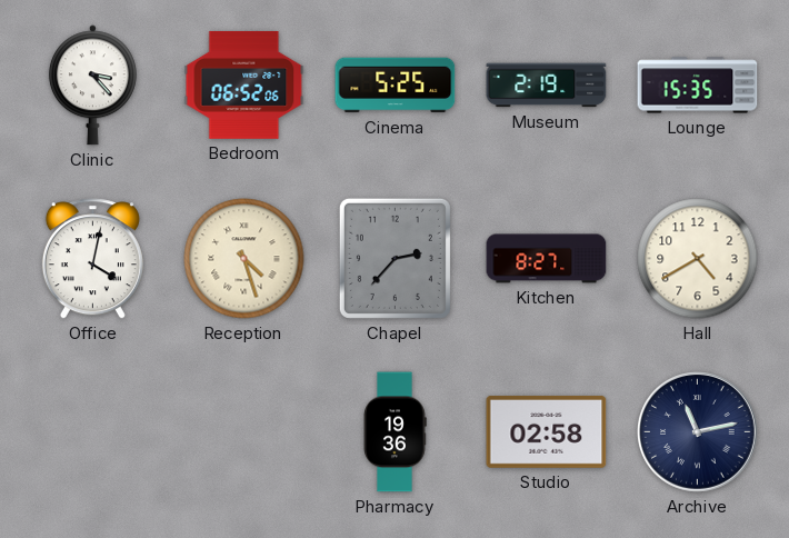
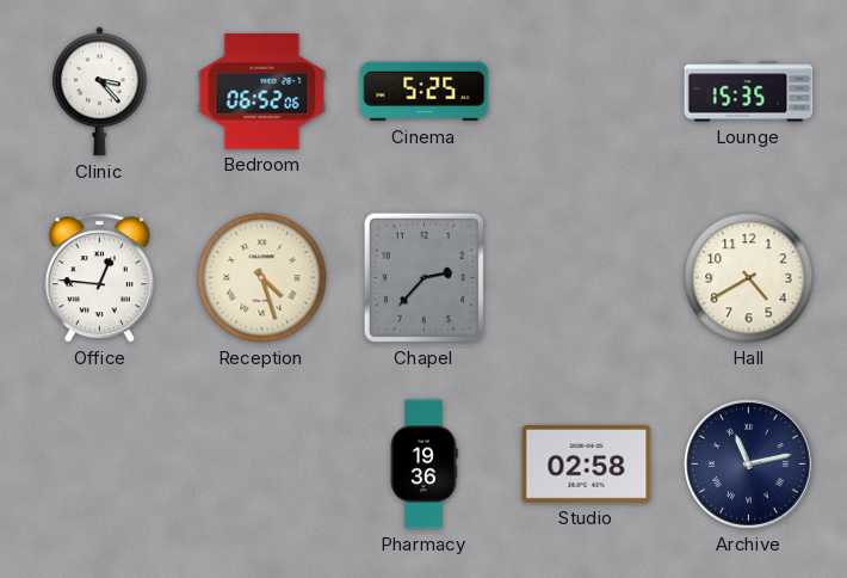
Museum: 2:19 -> none
Office: 4:02 -> 12:46
Kitchen: 8:27 -> none
